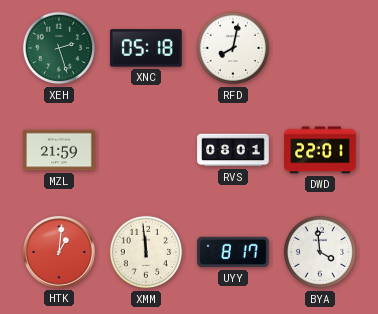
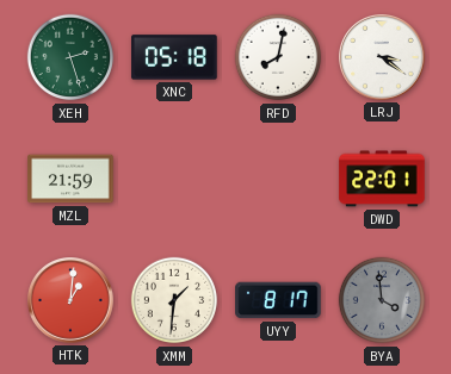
LRJ: none -> 3:21
RVS: 08:01 -> none
XMM: 11:59 -> 1:31
BYA dial: white -> grey
